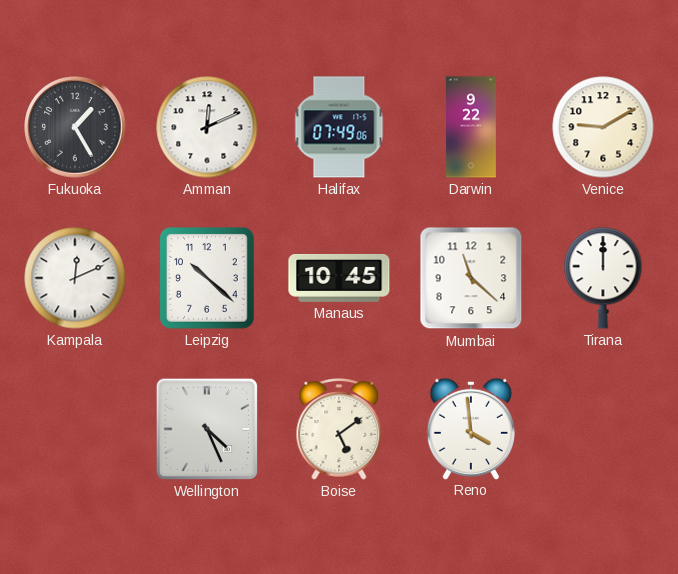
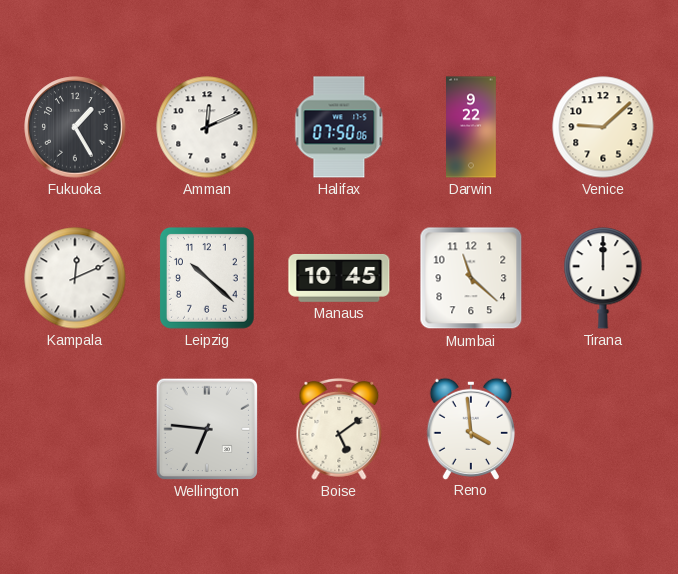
Halifax: 07:49 -> 07:50
Venice: 9:10 -> 9:08
Wellington: 4:26 -> 6:46
